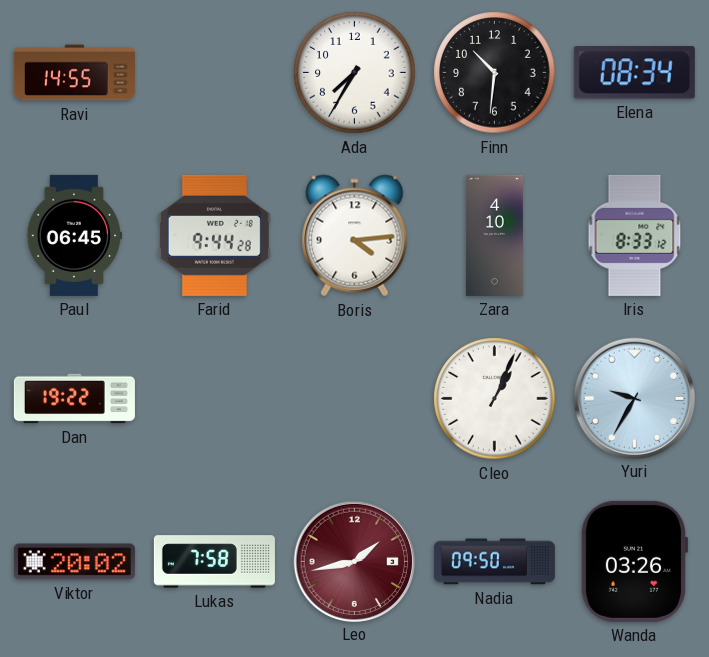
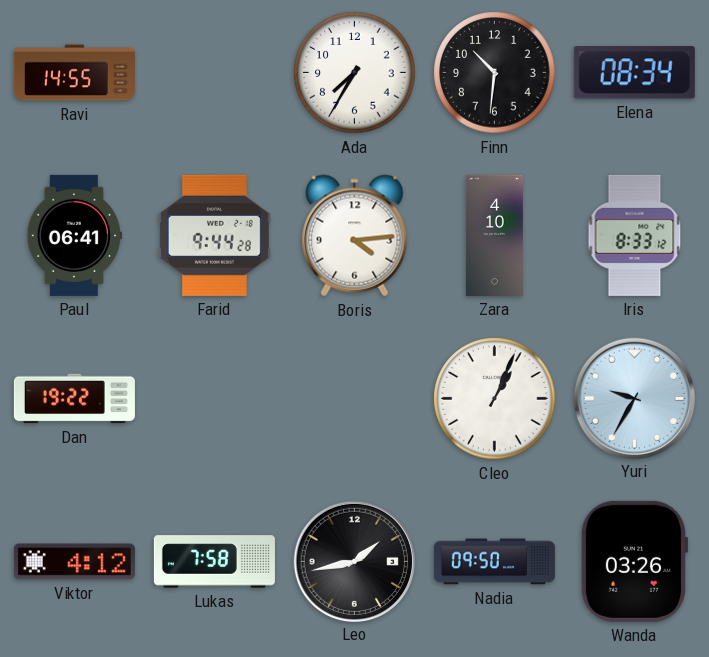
Paul: 06:45 -> 06:41
Viktor: 20:02 -> 4:12
Leo dial: burgundy -> black
